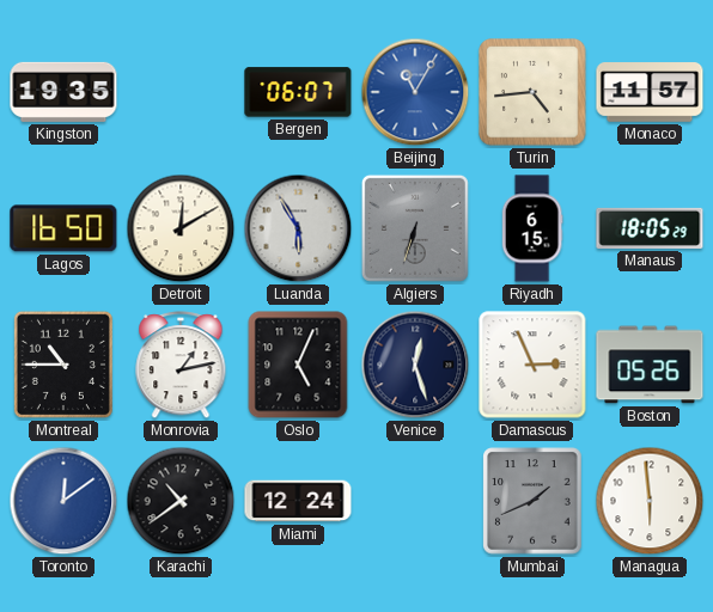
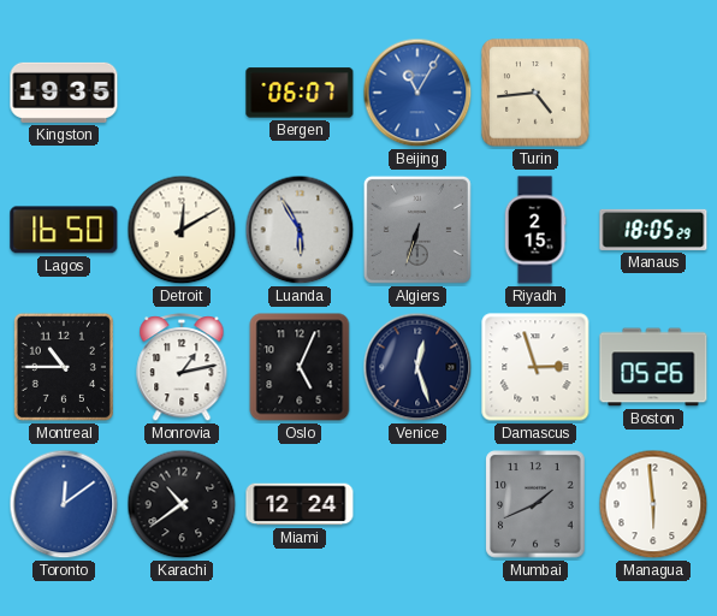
Monaco: 11:57 -> none
Riyadh: 6:15 -> 2:15
Damascus: 2:56 -> 2:57
